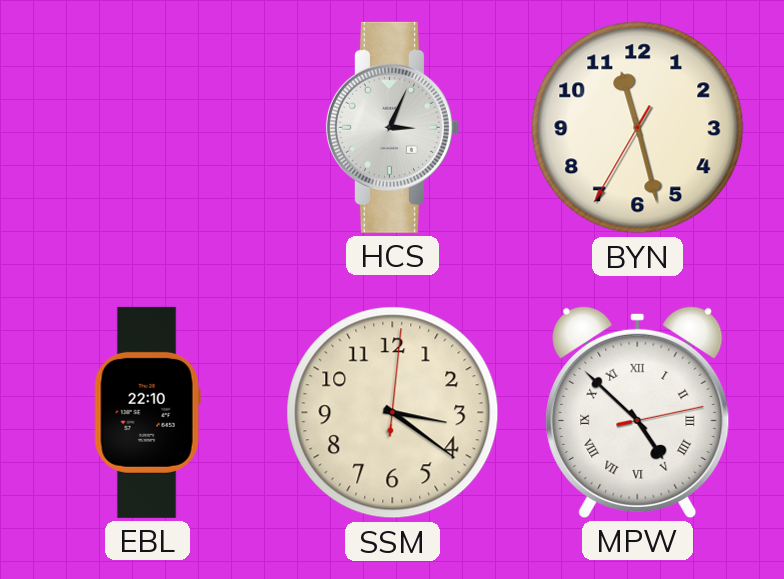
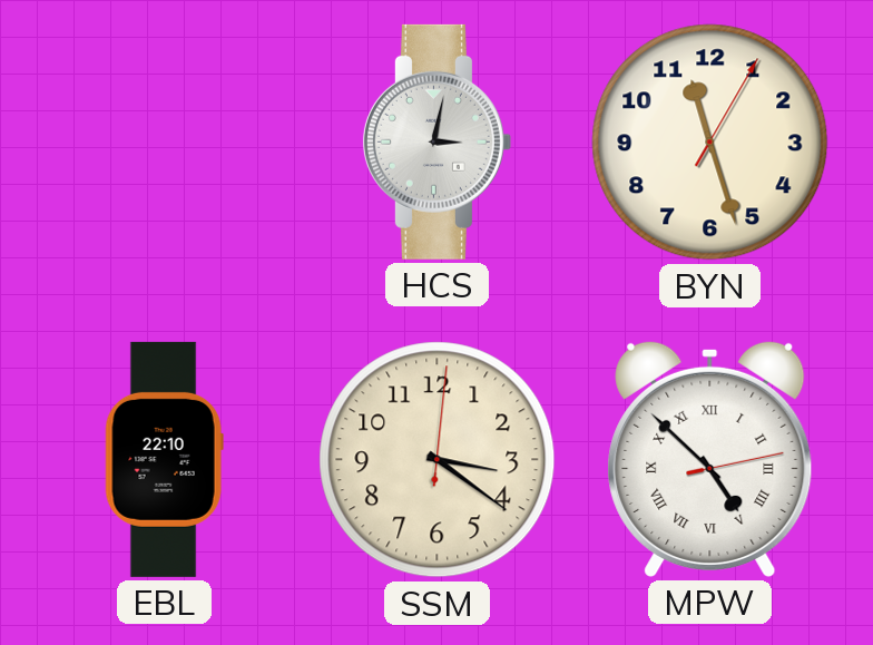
HCS: 3:04 -> 3:02
BYN: 11:27:35 -> 11:27:05
